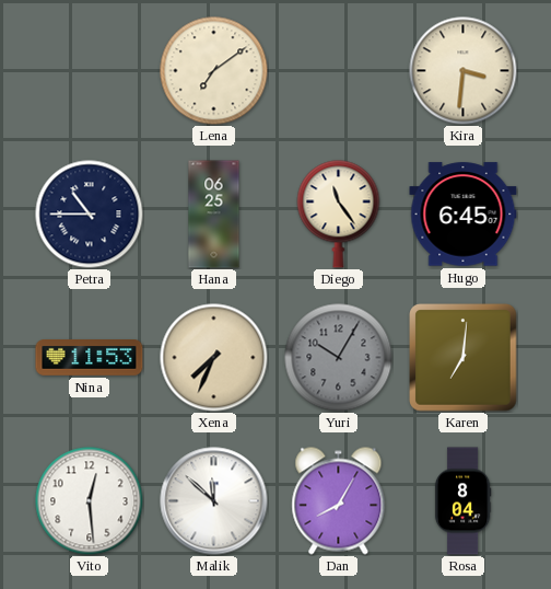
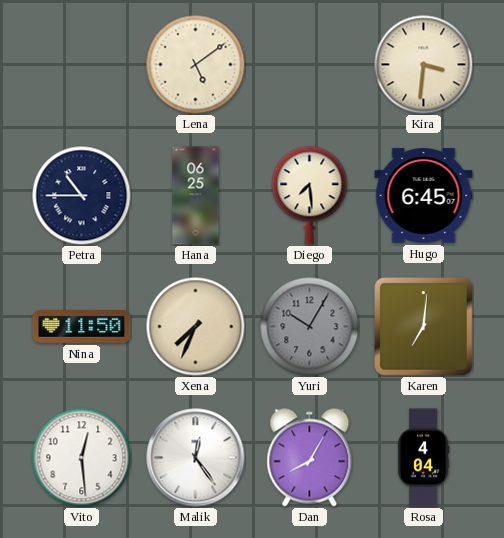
Lena: 7:09 -> 5:09
Diego: 11:24 -> 7:29
Nina: 11:53 -> 11:50
Malik: 11:52 -> 12:24
Rosa: 8:04 -> 4:04
